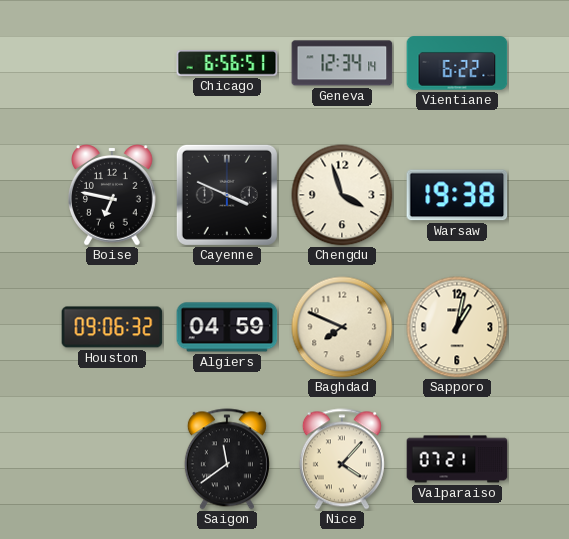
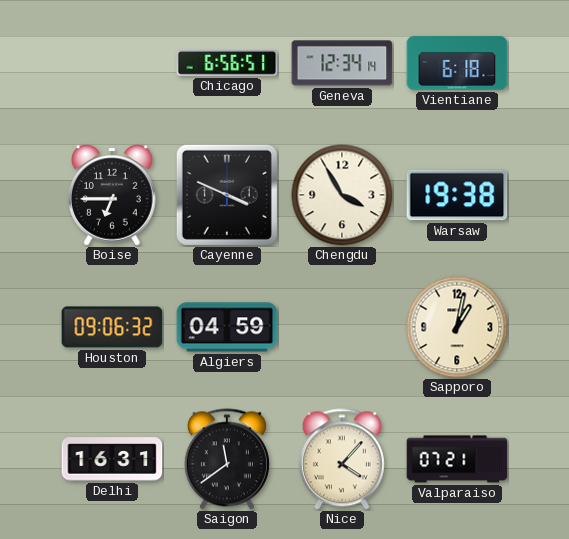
Vientiane: 6:22 -> 6:18
Boise: 6:47 -> 6:45
Chengdu: 3:57 -> 3:55
Baghdad: 7:49 -> none
Delhi: none -> 16:31
